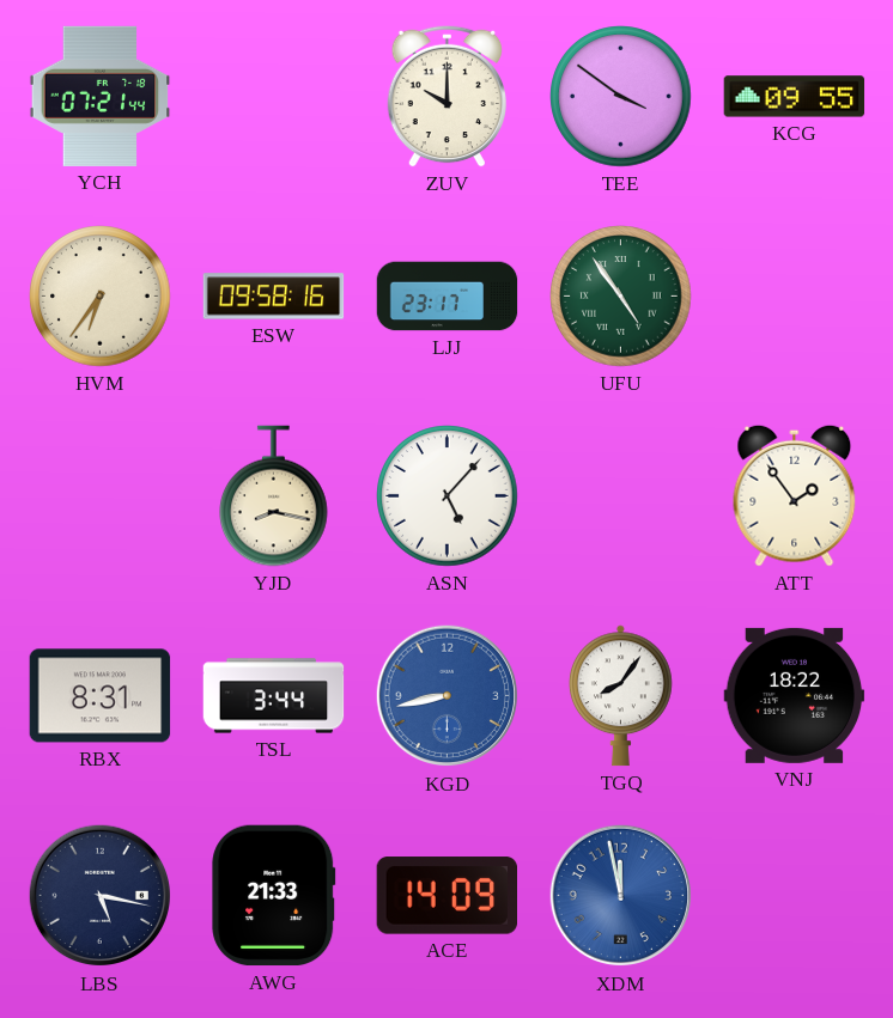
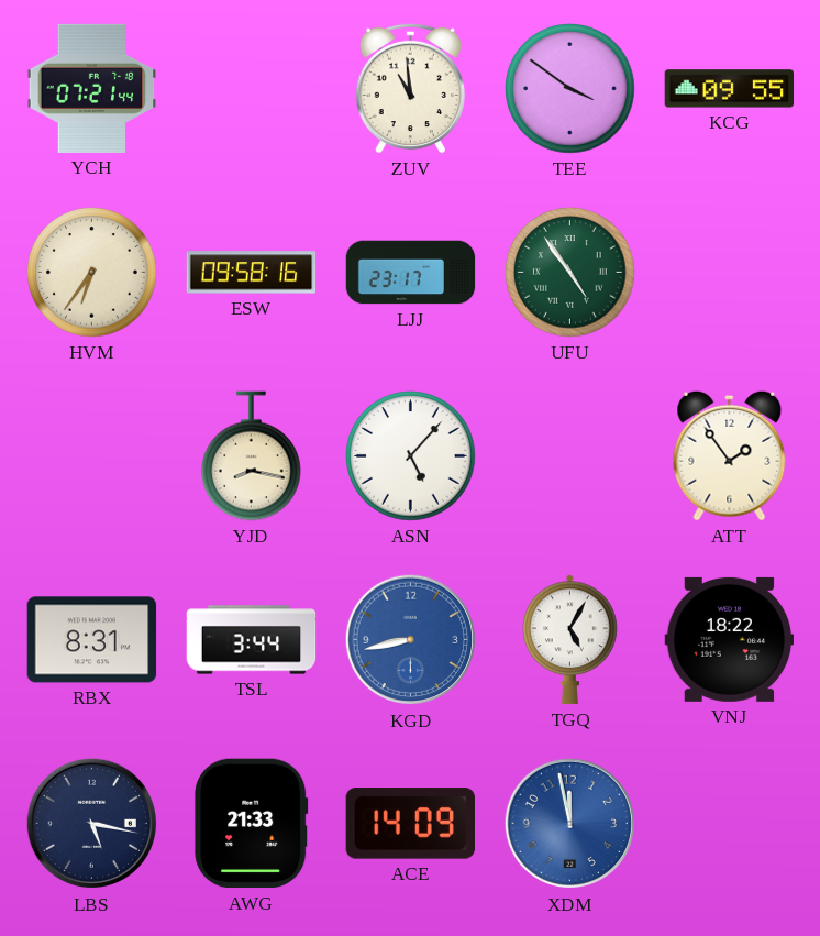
ZUV: 10:00 -> 10:59
TGQ: 8:06 -> 5:05
